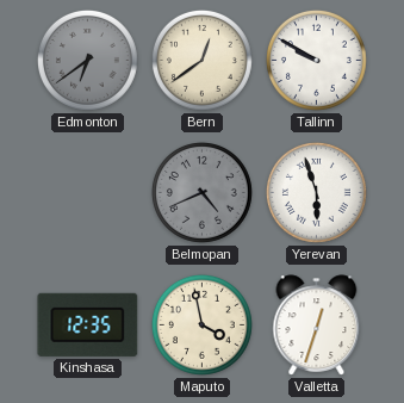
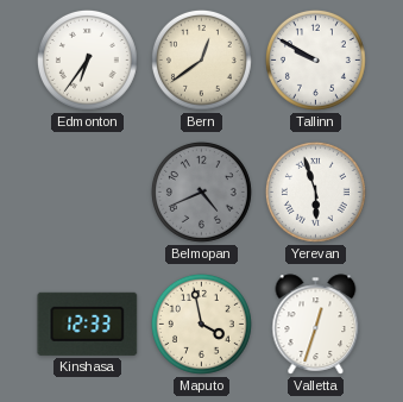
Edmonton: 6:39 -> 6:36
Edmonton dial: grey -> white
Kinshasa: 12:35 -> 12:33
